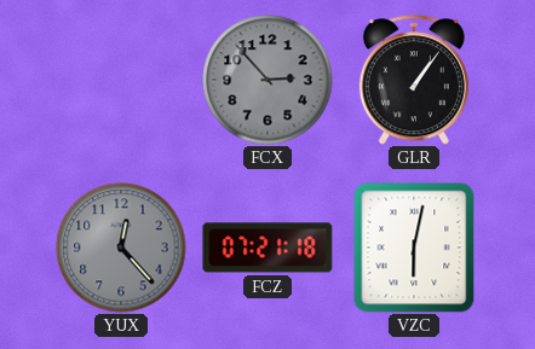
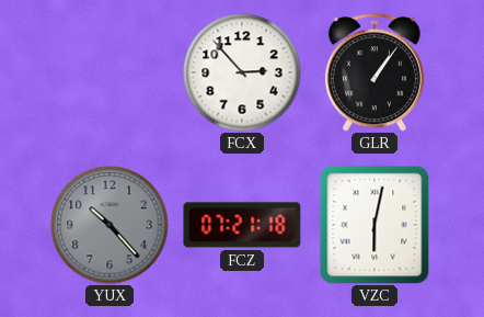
FCX dial: grey -> white
YUX: 12:23 -> 10:23
